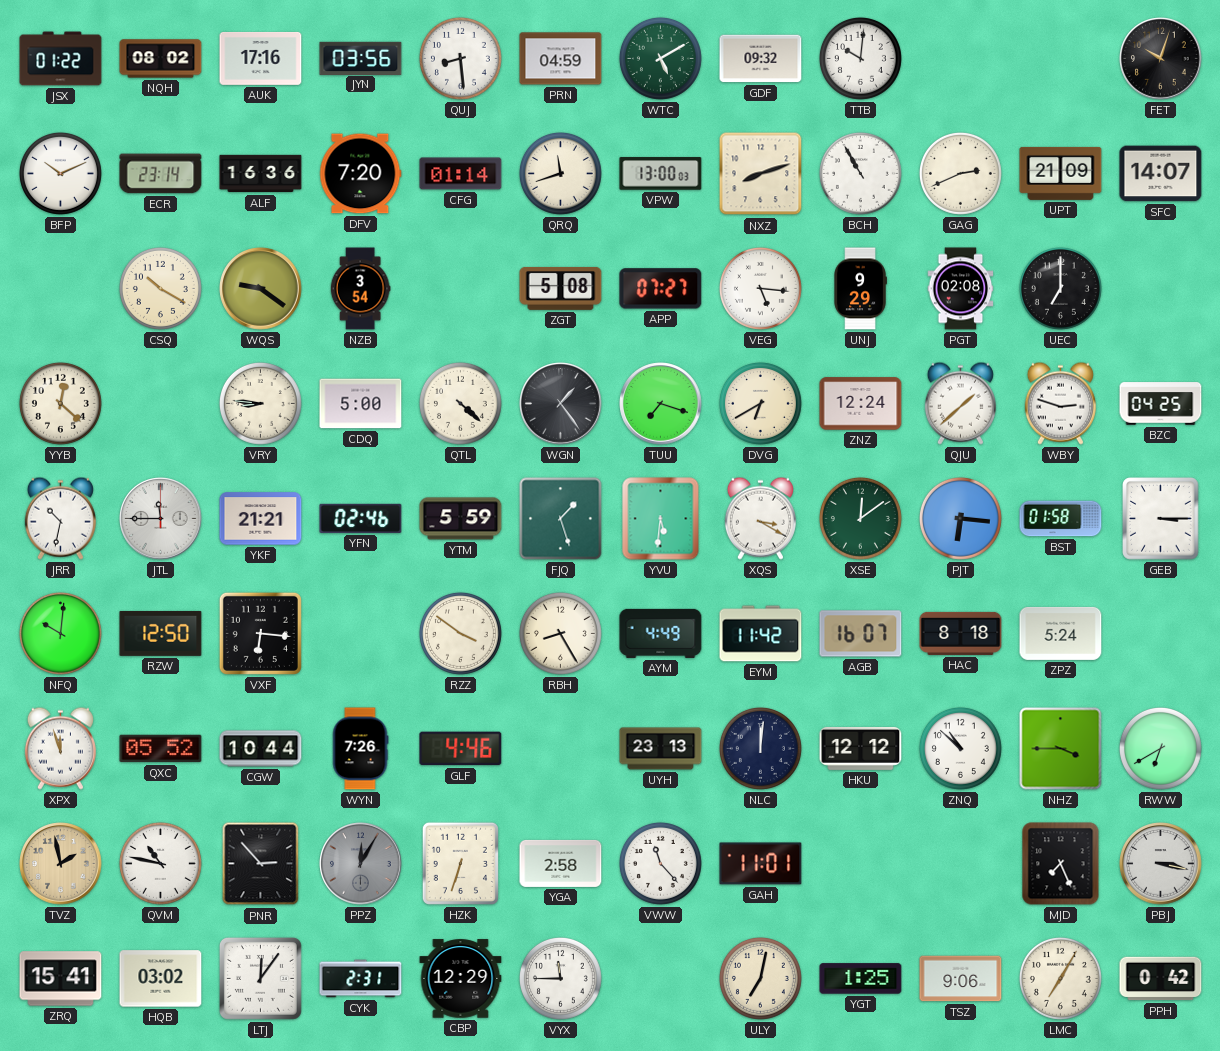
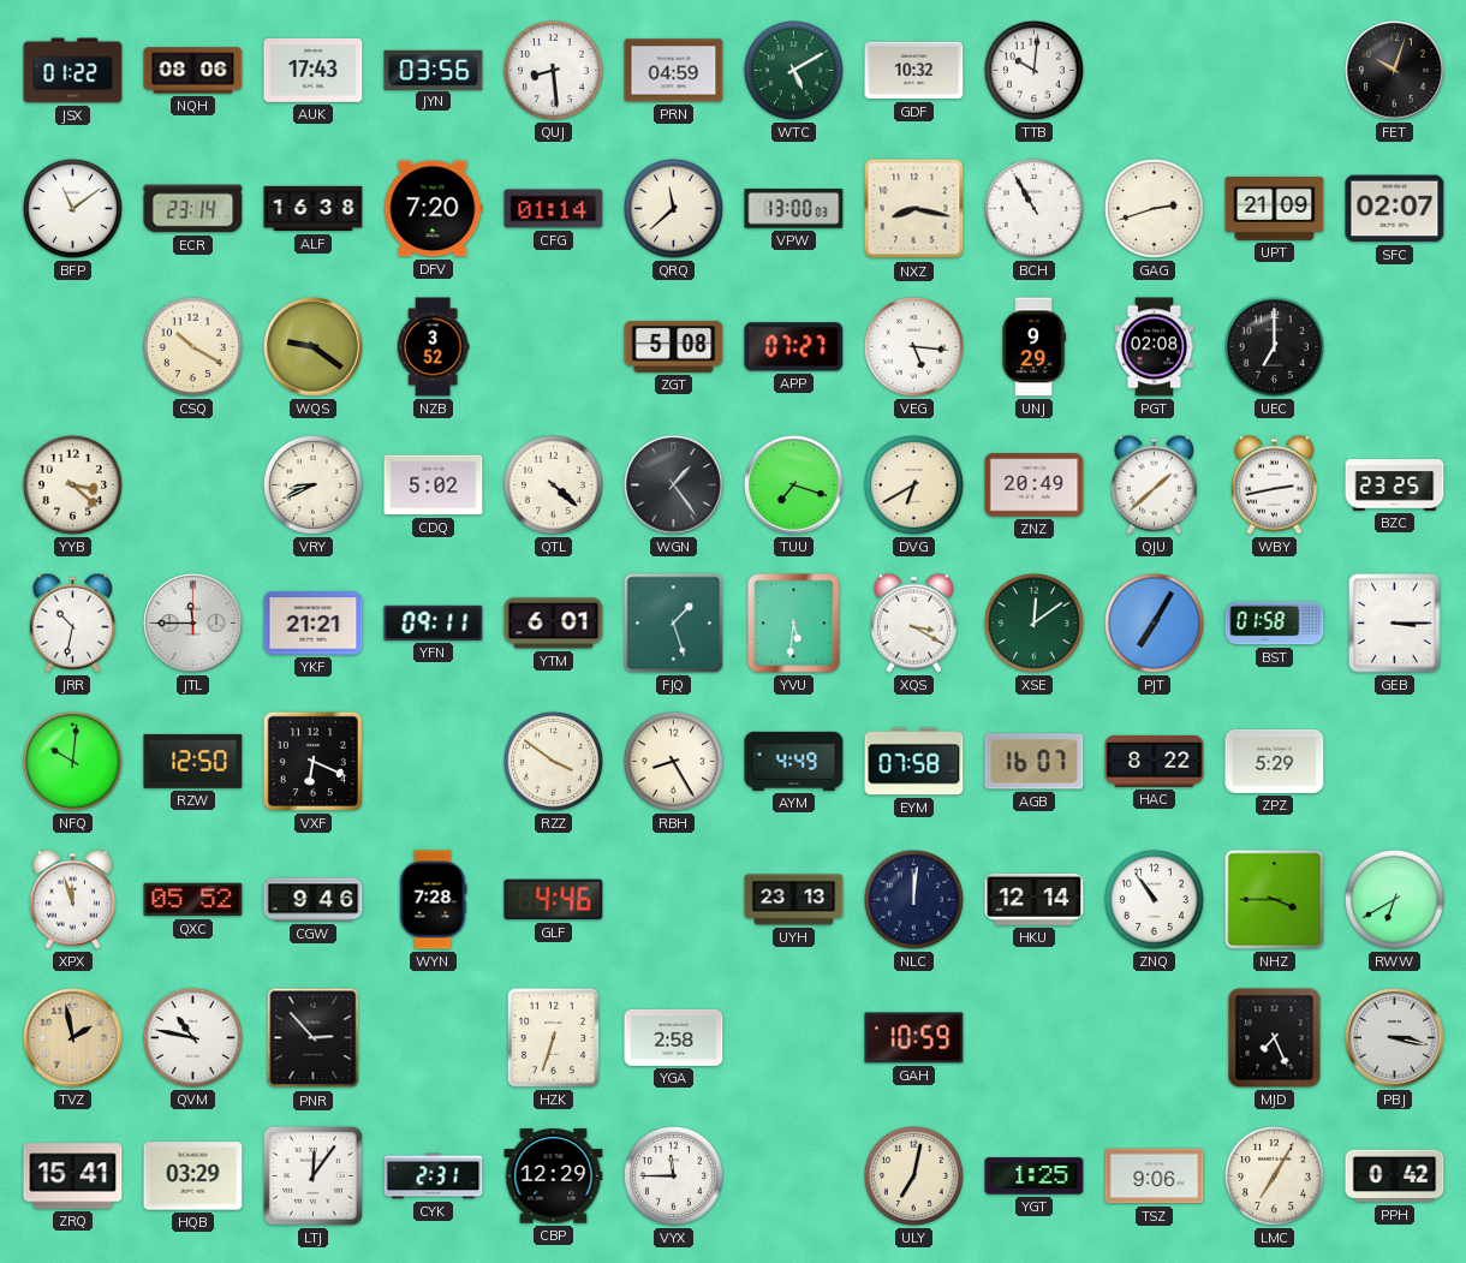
NQH: 08:02 -> 08:06
AUK: 17:16 -> 17:43
GDF: 09:32 -> 10:32
BFP: 10:11 -> 11:09
ALF: 16:36 -> 16:38
QRQ: 11:42 -> 11:38
NXZ: 8:12 -> 8:17
GAG: 2:41 -> 2:42
SFC: 14:07 -> 02:07
NZB: 3:54 -> 3:52
YYB: 12:22 -> 3:22
VRY: 8:46 -> 8:41
CDQ: 5:00 -> 5:02
ZNZ: 12:24 -> 20:49
WBY: 2:48 -> 2:43
BZC: 04:25 -> 23:25
YFN: 02:46 -> 09:11
YTM: 5:59 -> 6:01
PJT: 6:16 -> 7:05
VXF: 6:16 -> 6:19
EYM: 11:42 -> 07:58
HAC: 8:18 -> 8:22
ZPZ: 5:24 -> 5:29
CGW: 10:44 -> 9:46
WYN: 7:26 -> 7:28
HKU: 12:12 -> 12:14
ZNQ: 10:52 -> 10:54
PPZ: 12:05 -> none
VWW: 11:23 -> none
GAH: 11:01 -> 10:59
HQB: 03:02 -> 03:29
